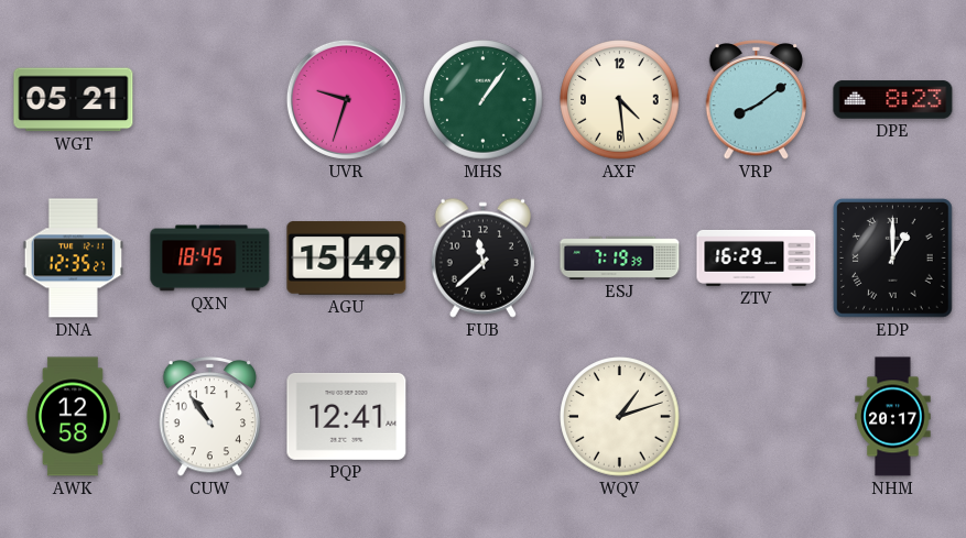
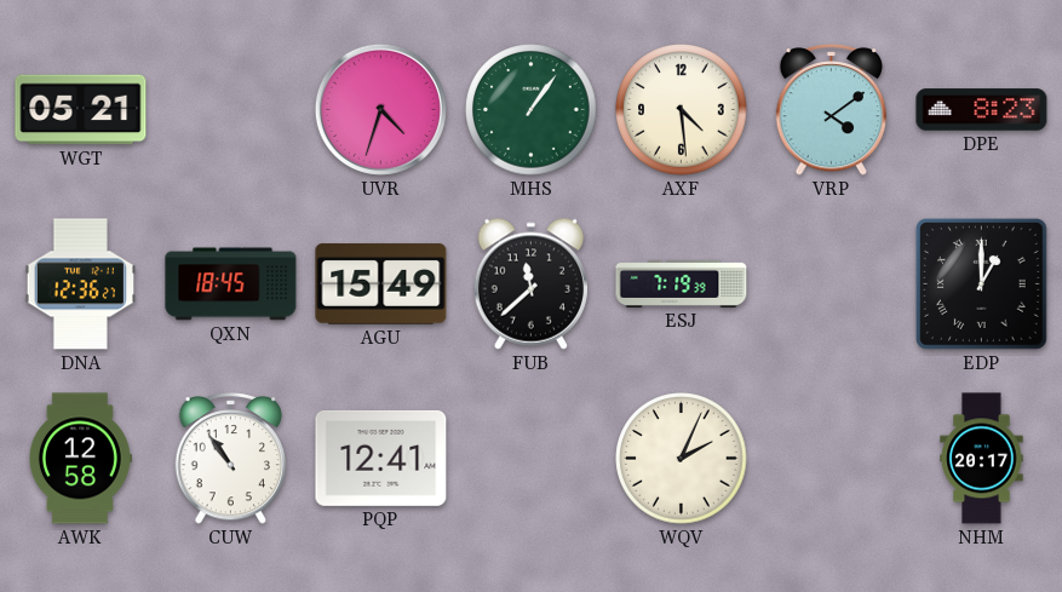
UVR: 9:33 -> 4:33
VRP: 8:09 -> 4:09
DNA: 12:35 -> 12:36
ZTV: 16:29 -> none
WQV: 1:12 -> 2:04
